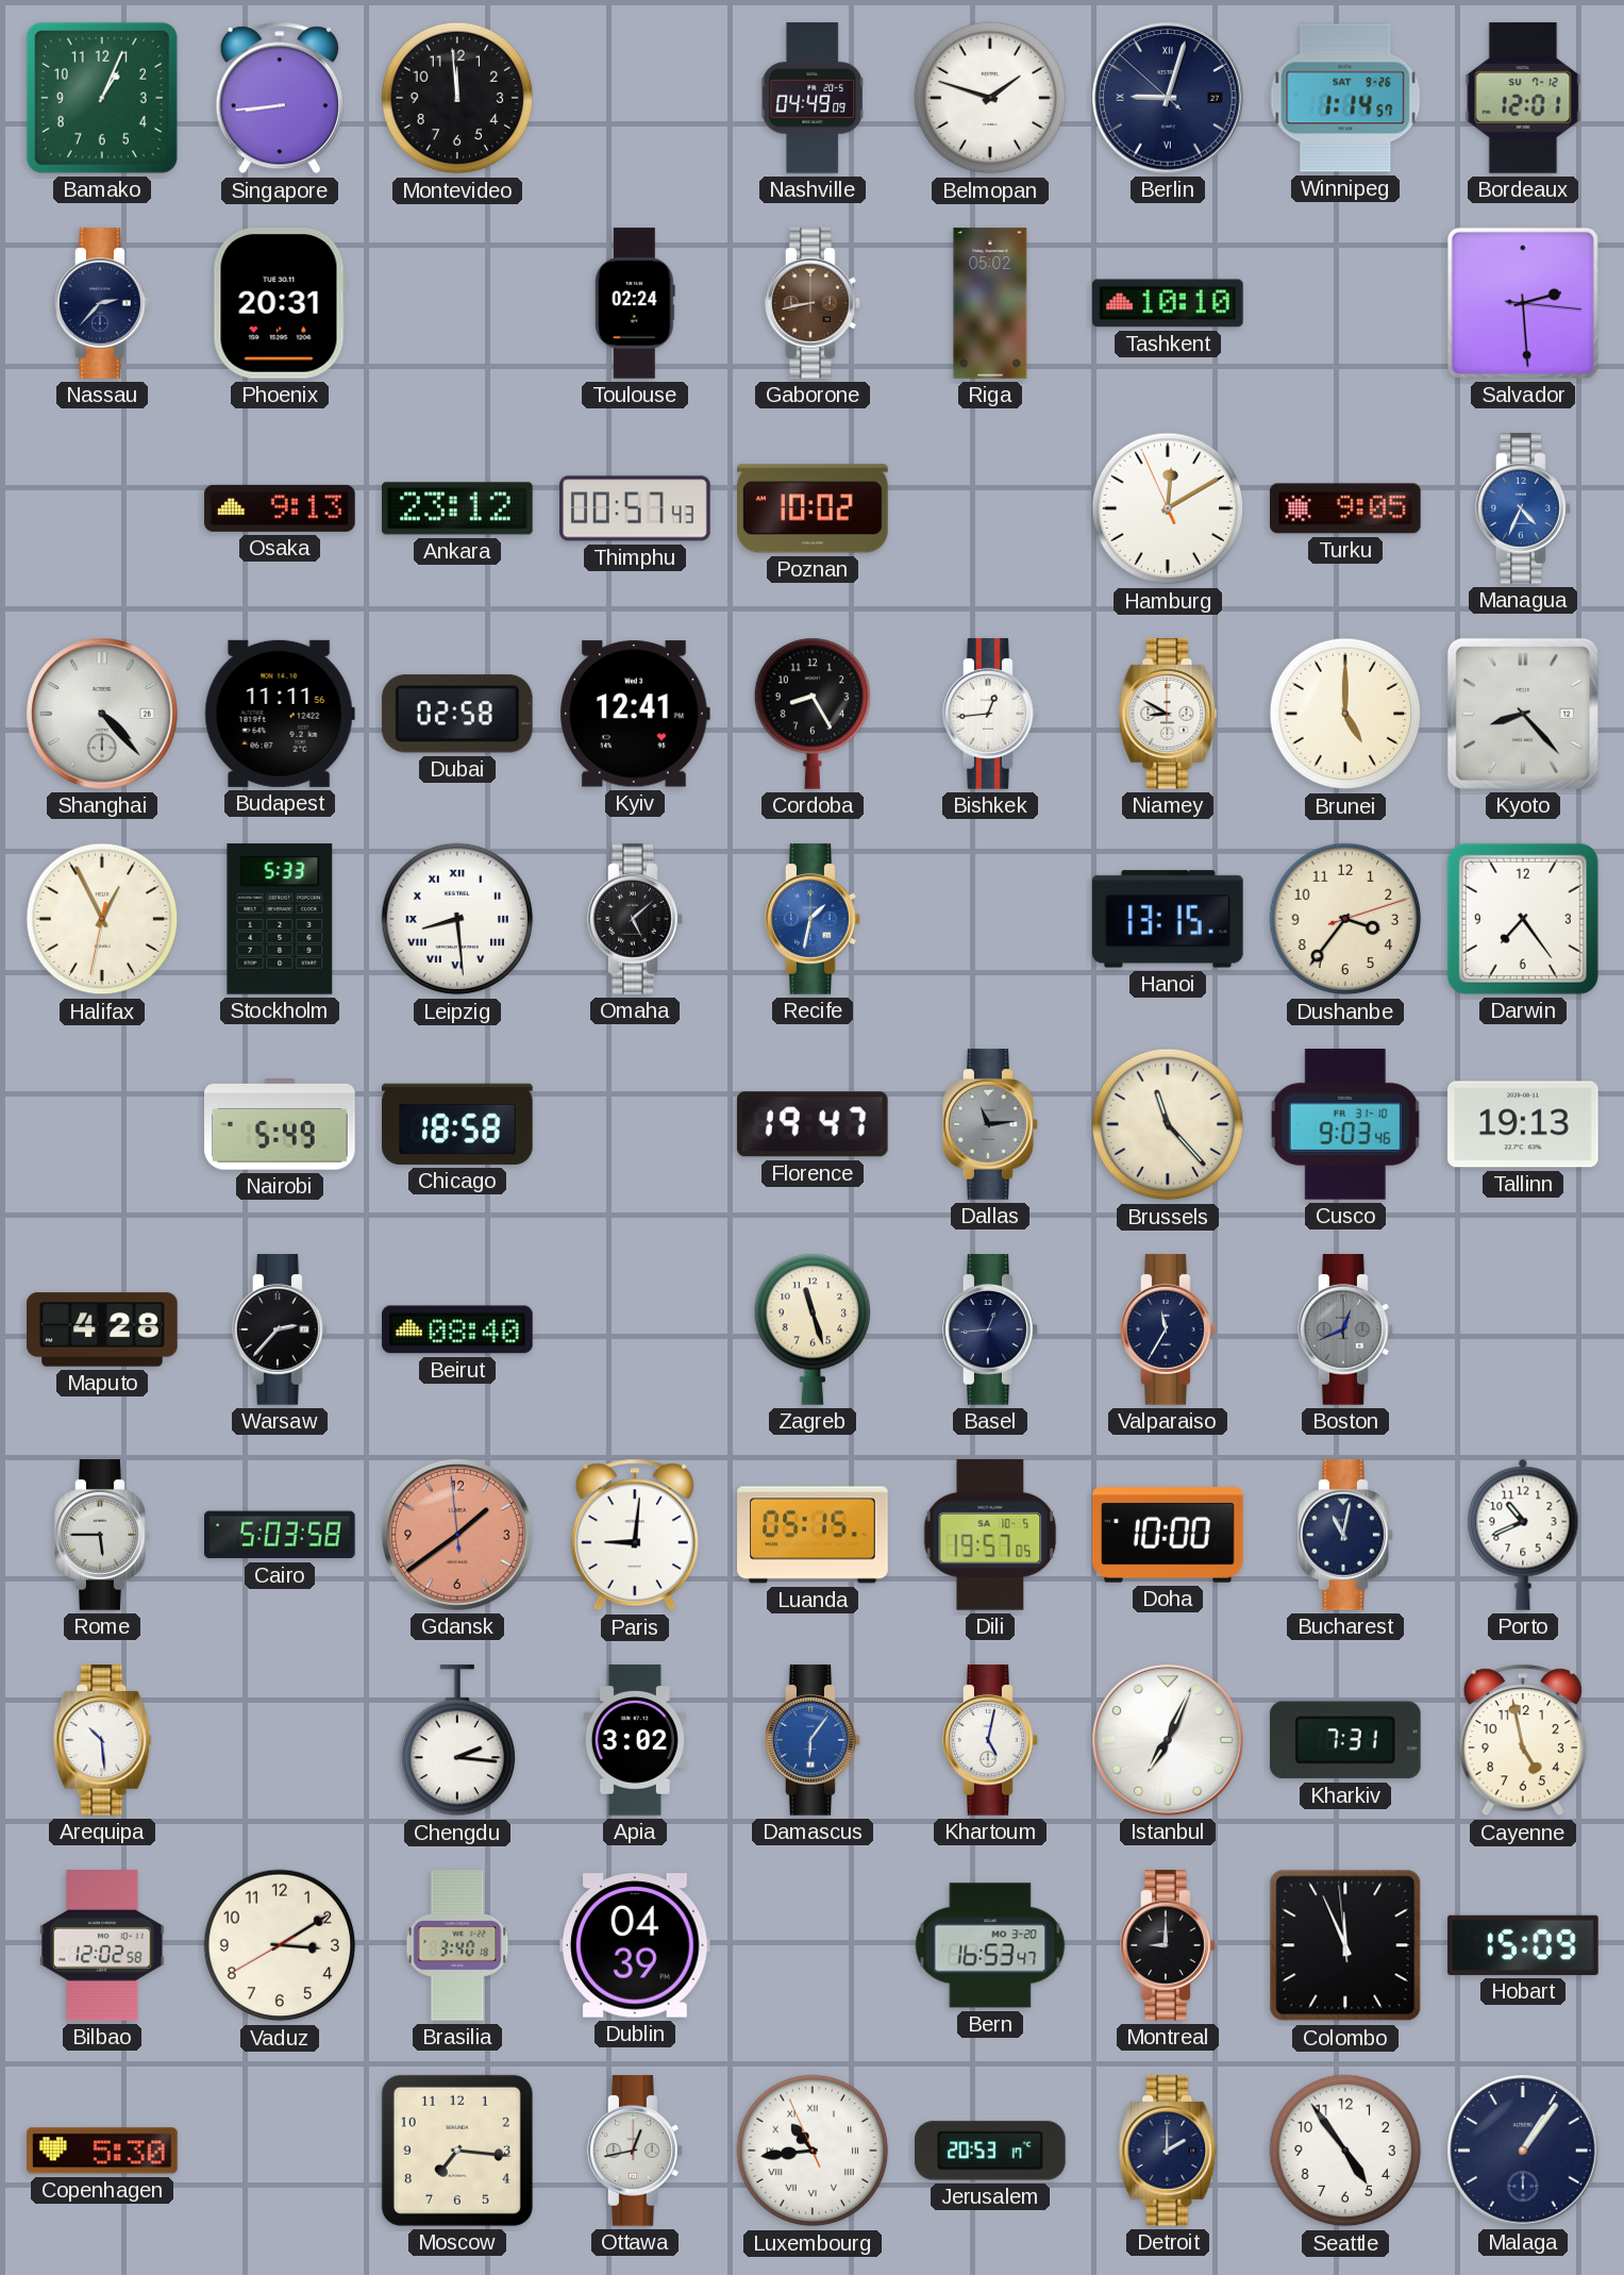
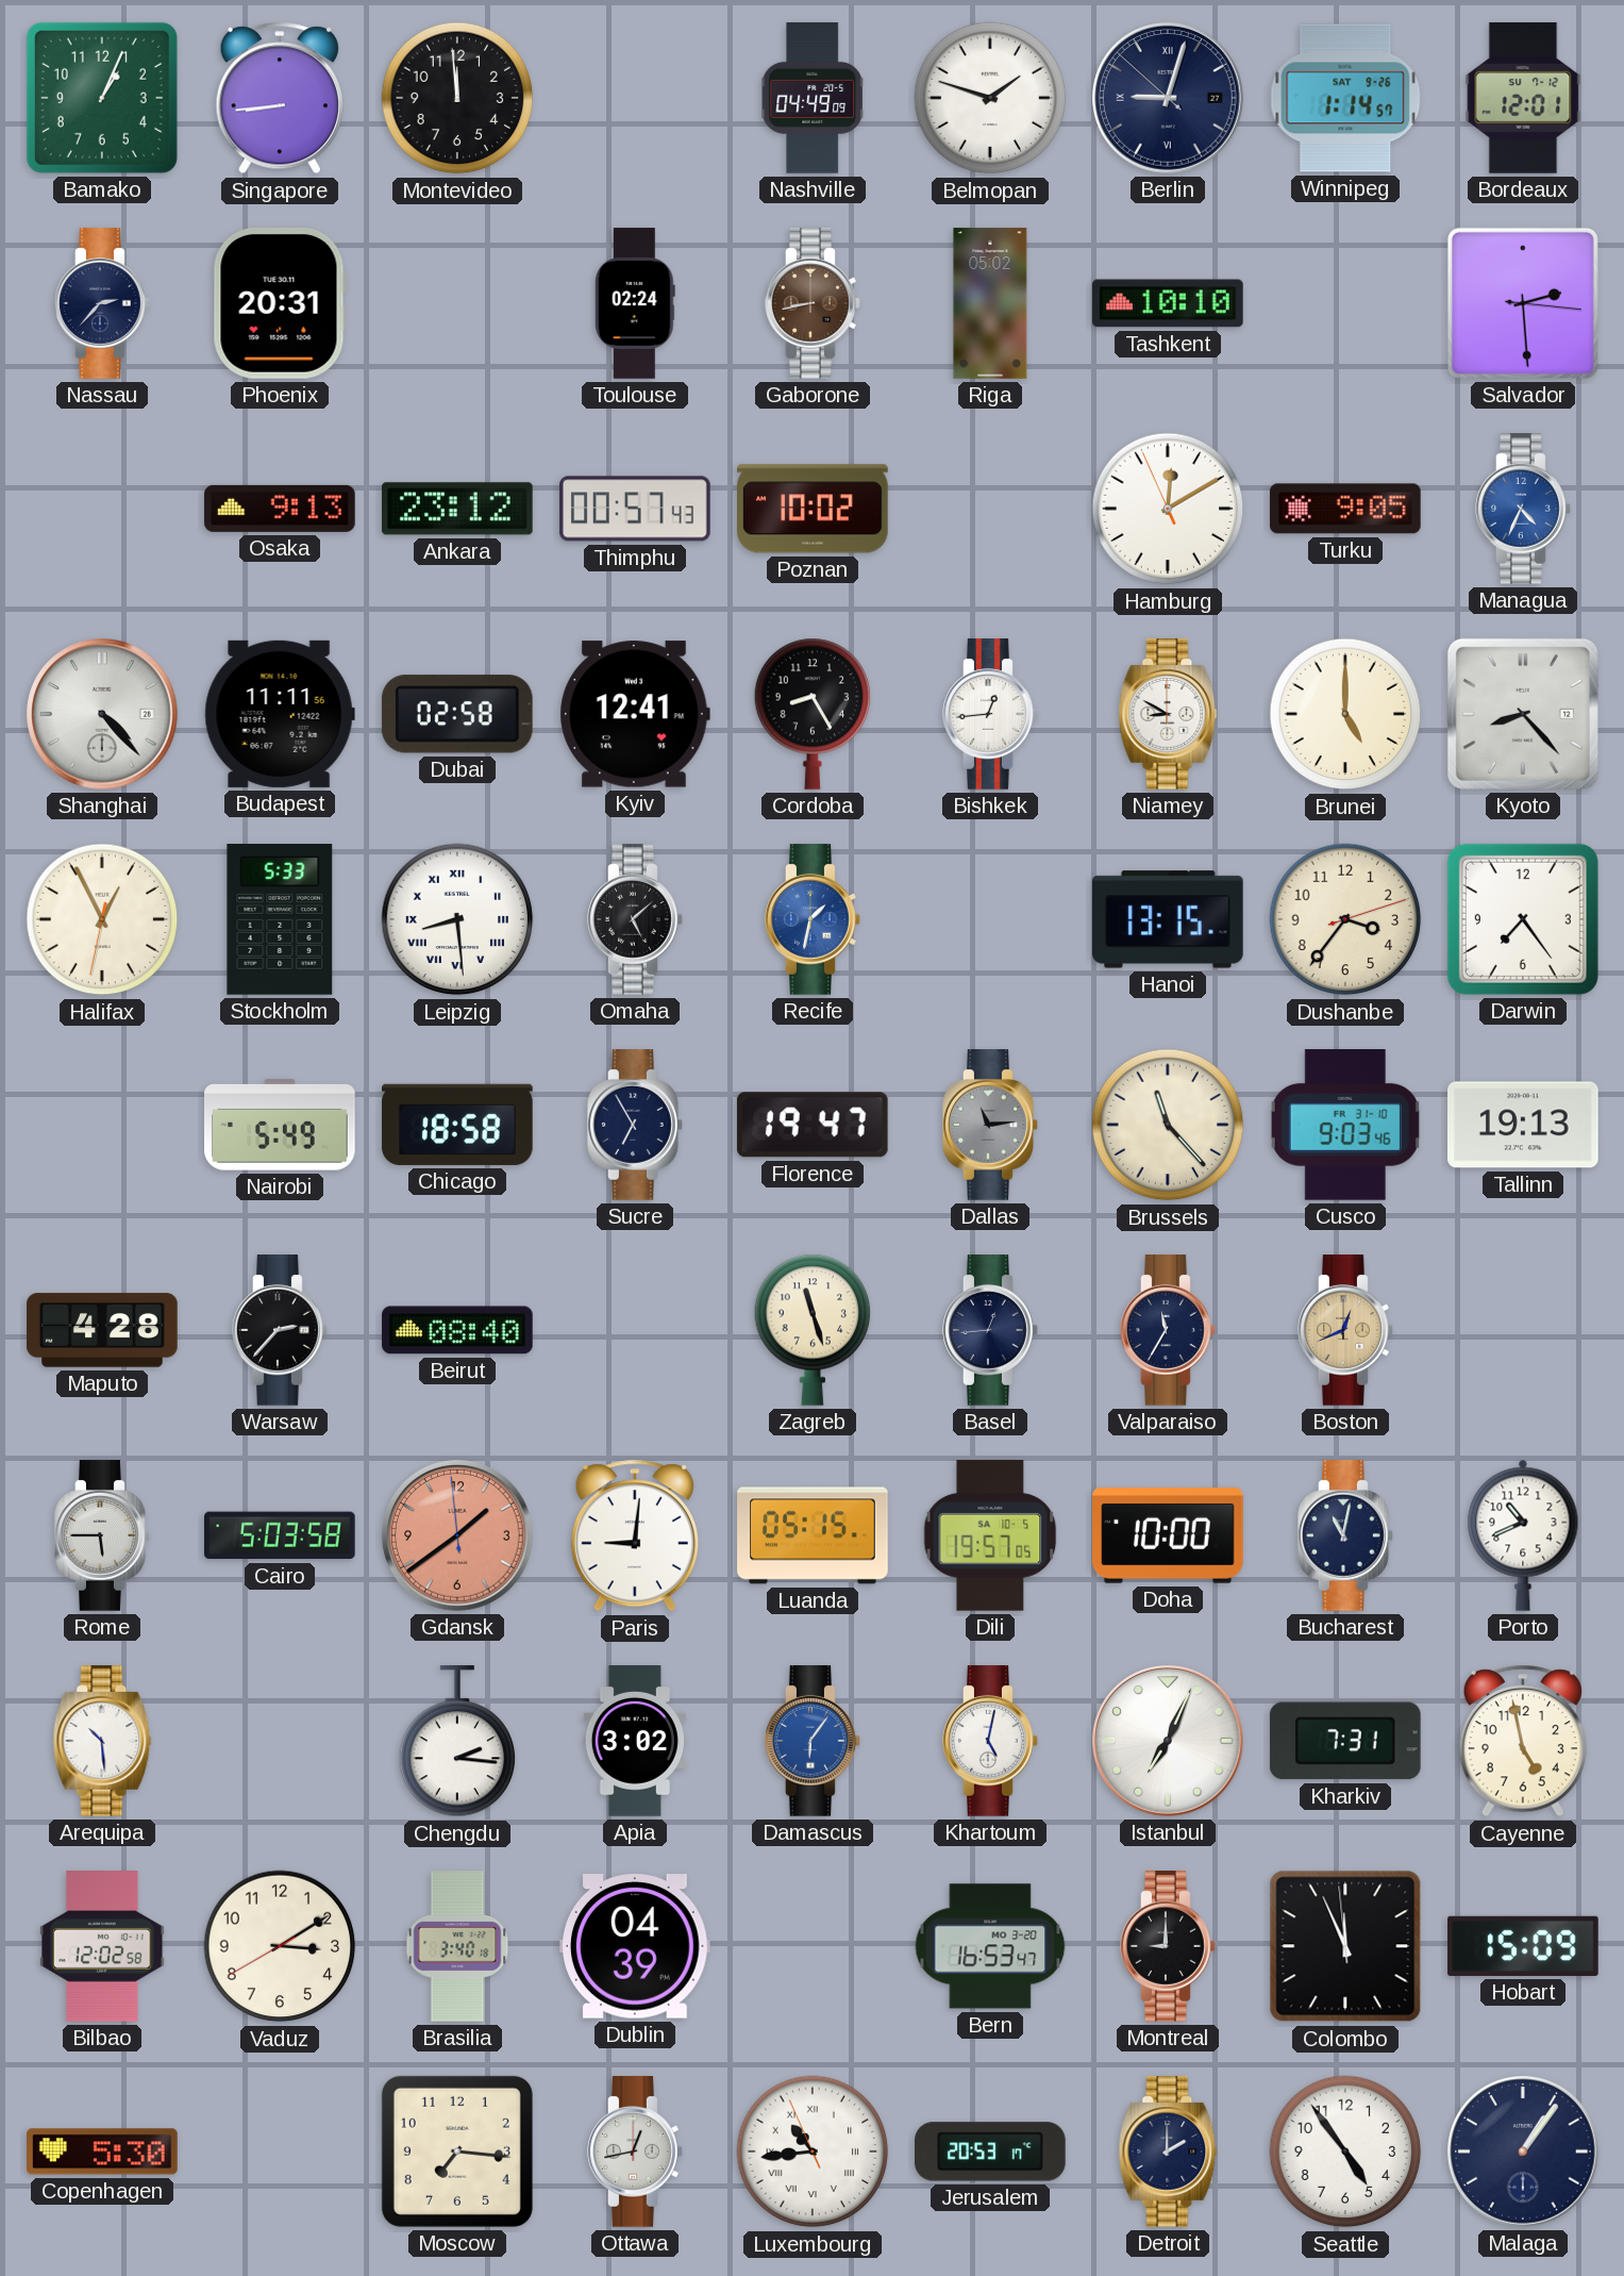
Sucre: none -> 6:55
Boston dial: grey -> champagne
